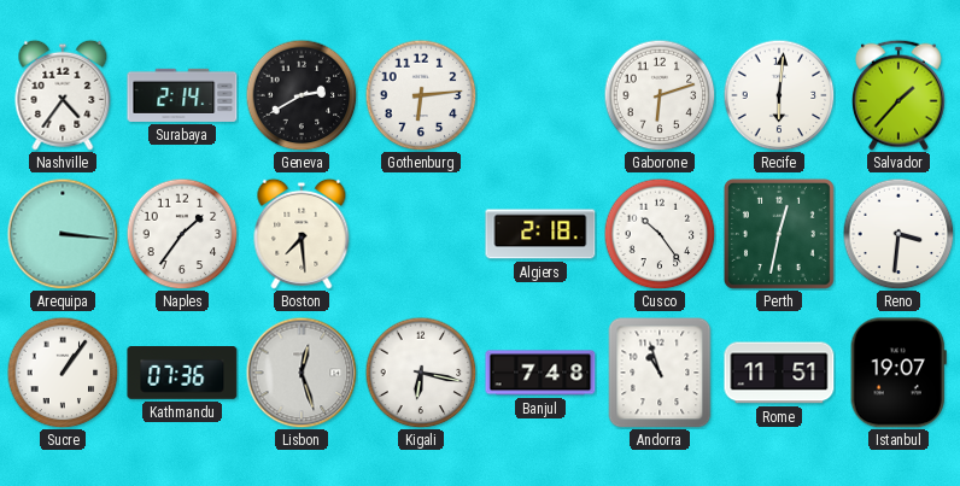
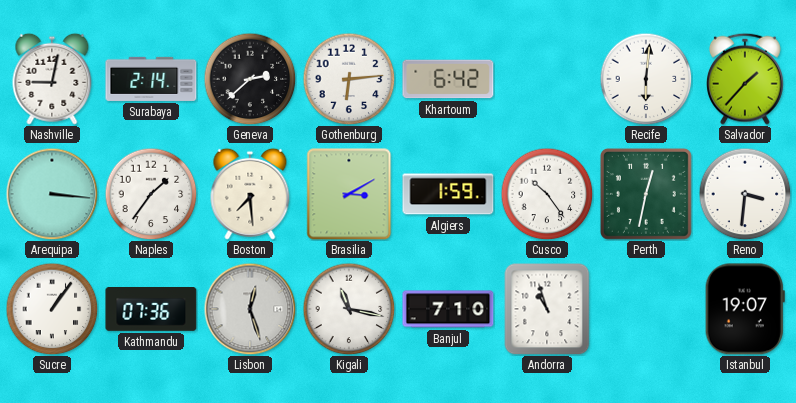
Nashville: 4:36 -> 9:02
Geneva: 2:40 -> 2:38
Khartoum: none -> 6:42
Gaborone: 6:12 -> none
Brasilia: none -> 3:10
Algiers: 2:18 -> 1:59
Kigali: 6:17 -> 11:17
Banjul: 7:48 -> 7:10
Rome: 11:51 -> none
